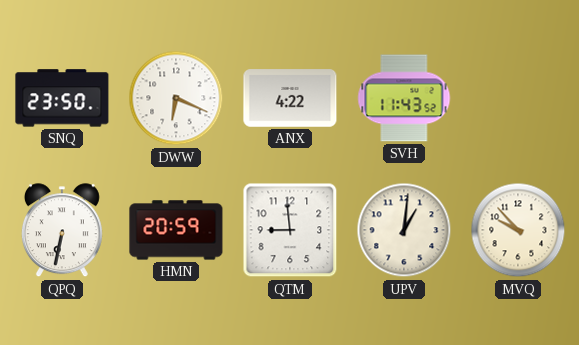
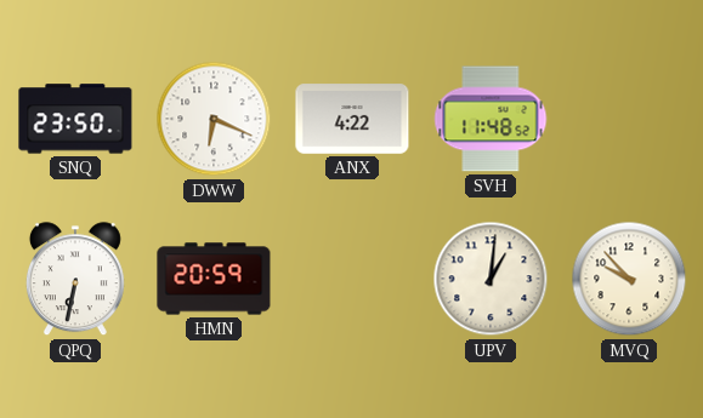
SVH: 11:43 -> 11:48
QTM: 8:59 -> none
